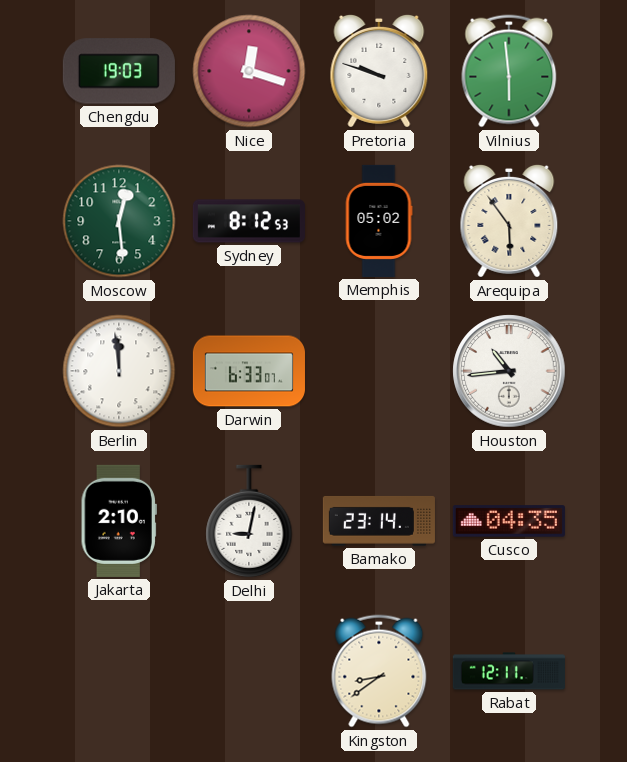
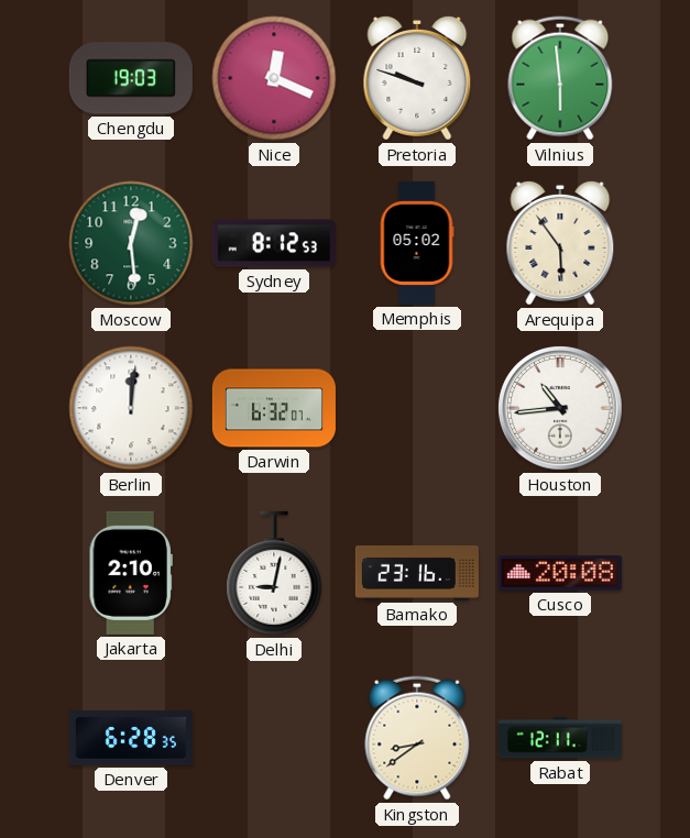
Nice: 12:18 -> 12:19
Berlin: 11:59 -> 12:01
Darwin: 6:33 -> 6:32
Bamako: 23:14 -> 23:16
Cusco: 04:35 -> 20:08
Denver: none -> 6:28
